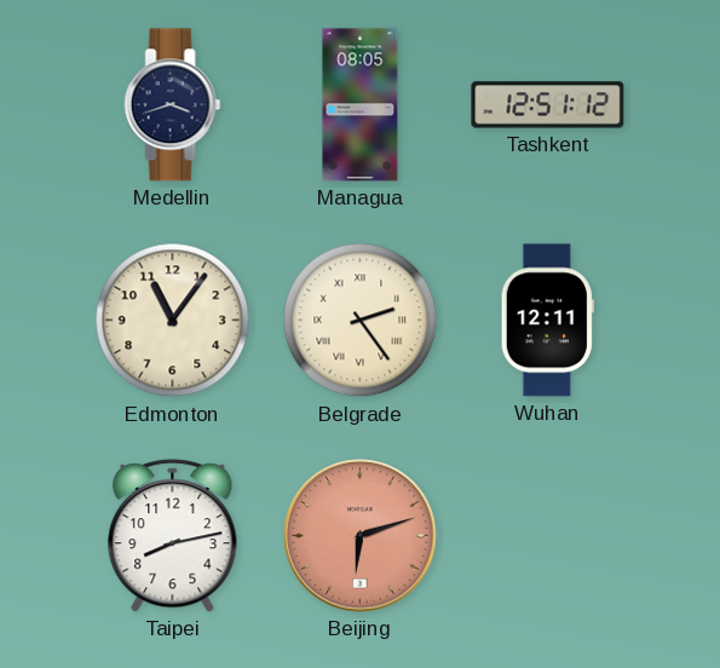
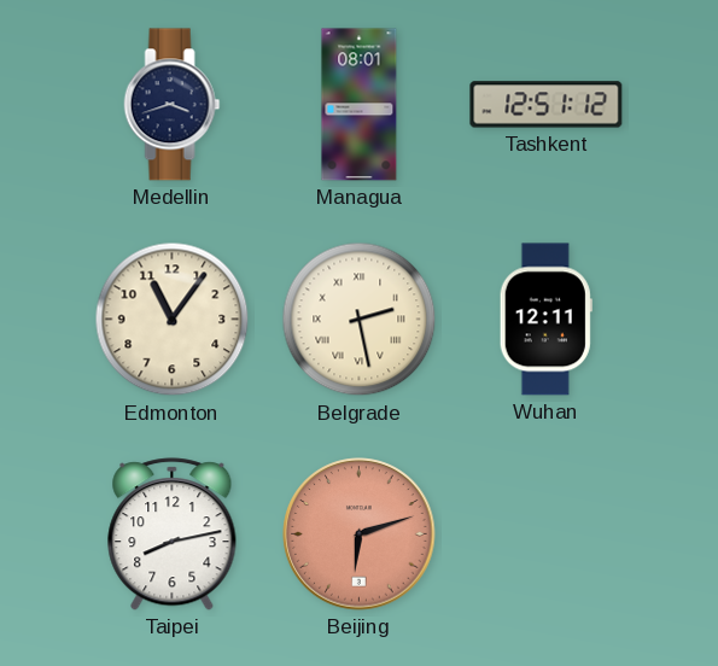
Managua: 08:05 -> 08:01
Belgrade: 2:24 -> 2:28
